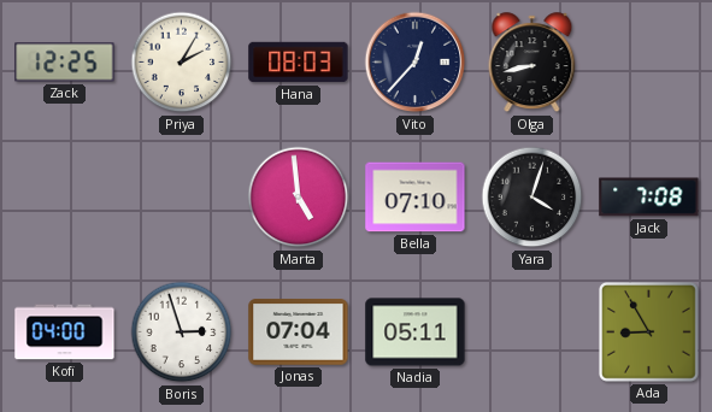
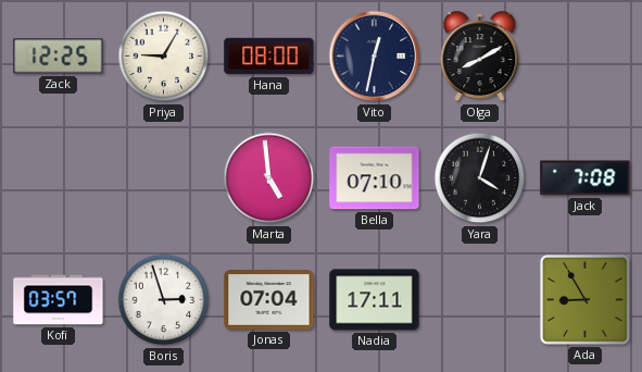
Priya: 2:05 -> 9:05
Hana: 08:03 -> 08:00
Vito: 12:37 -> 12:32
Olga: 8:43 -> 8:10
Kofi: 04:00 -> 03:57
Nadia: 05:11 -> 17:11
